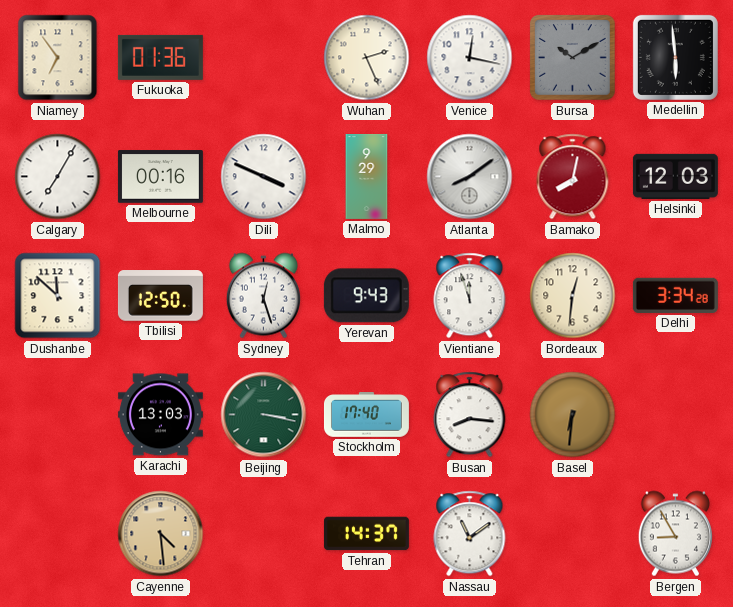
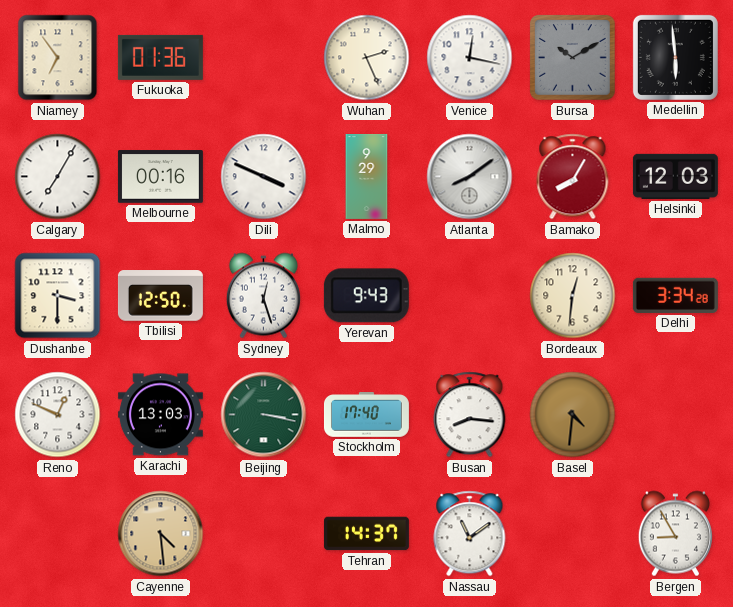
Bamako: 8:02 -> 8:05
Dushanbe: 11:52 -> 3:30
Vientiane: 11:57 -> none
Reno: none -> 12:49
Basel: 6:31 -> 4:31
